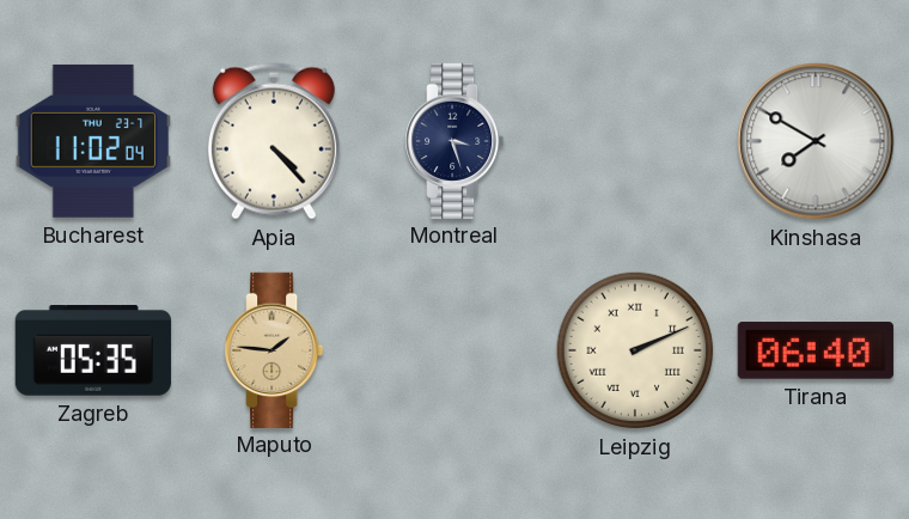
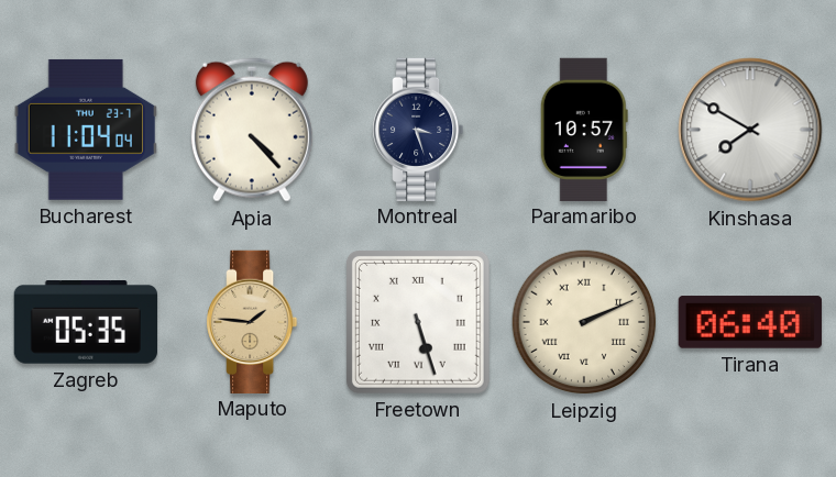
Bucharest: 11:02 -> 11:04
Paramaribo: none -> 10:57
Freetown: none -> 5:27
